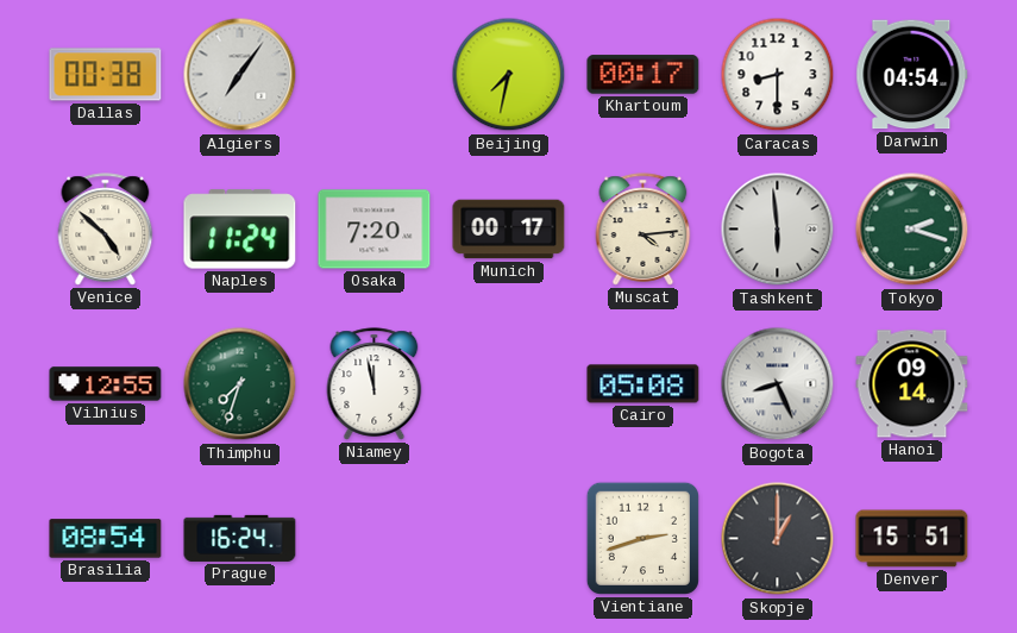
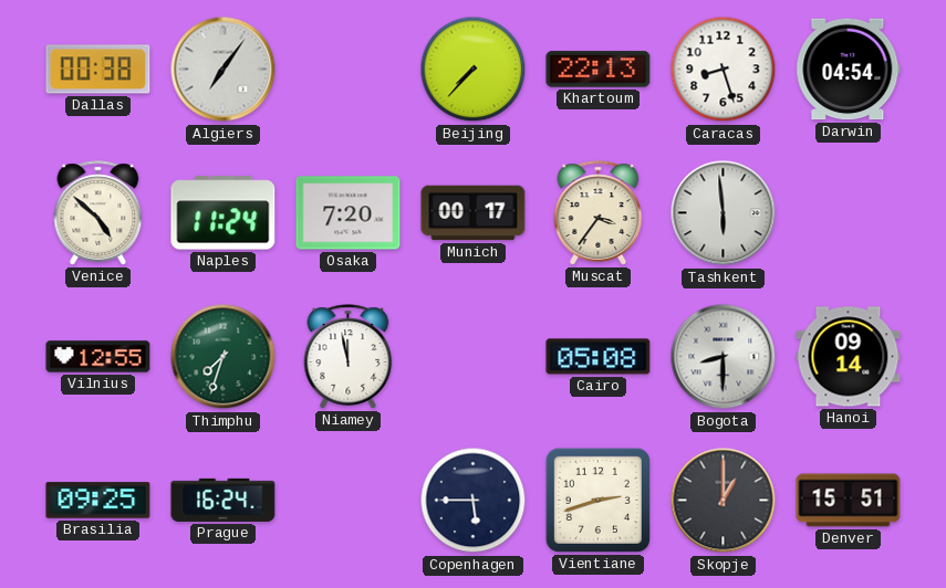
Beijing: 7:32 -> 7:37
Khartoum: 00:17 -> 22:13
Caracas: 8:30 -> 8:27
Muscat: 4:14 -> 3:36
Tokyo: 2:18 -> none
Bogota: 8:26 -> 8:30
Brasilia: 08:54 -> 09:25
Copenhagen: none -> 5:45
